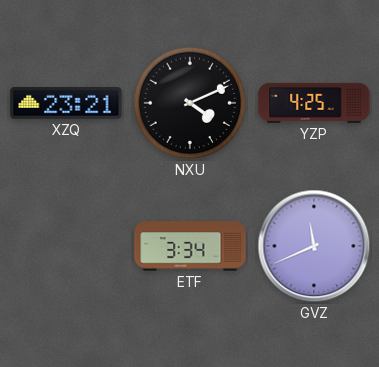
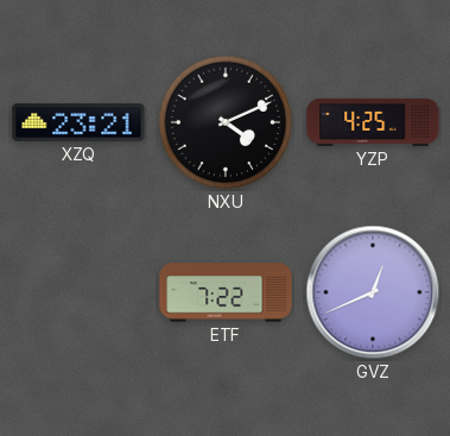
ETF: 3:34 -> 7:22
GVZ: 11:41 -> 12:41
